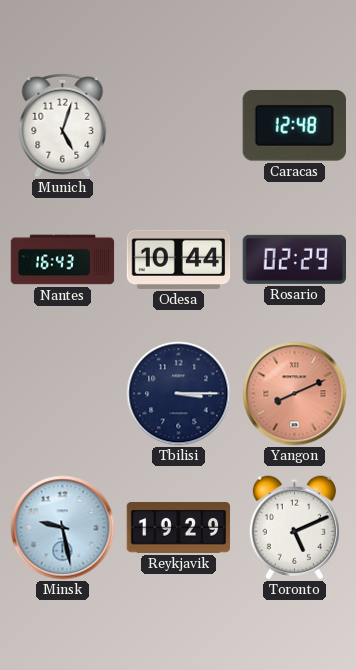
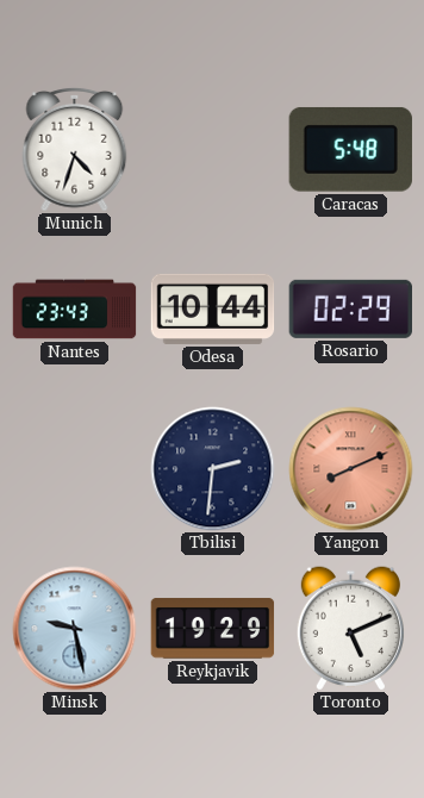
Munich: 5:03 -> 4:33
Caracas: 12:48 -> 5:48
Nantes: 16:43 -> 23:43
Tbilisi: 3:15 -> 2:31
